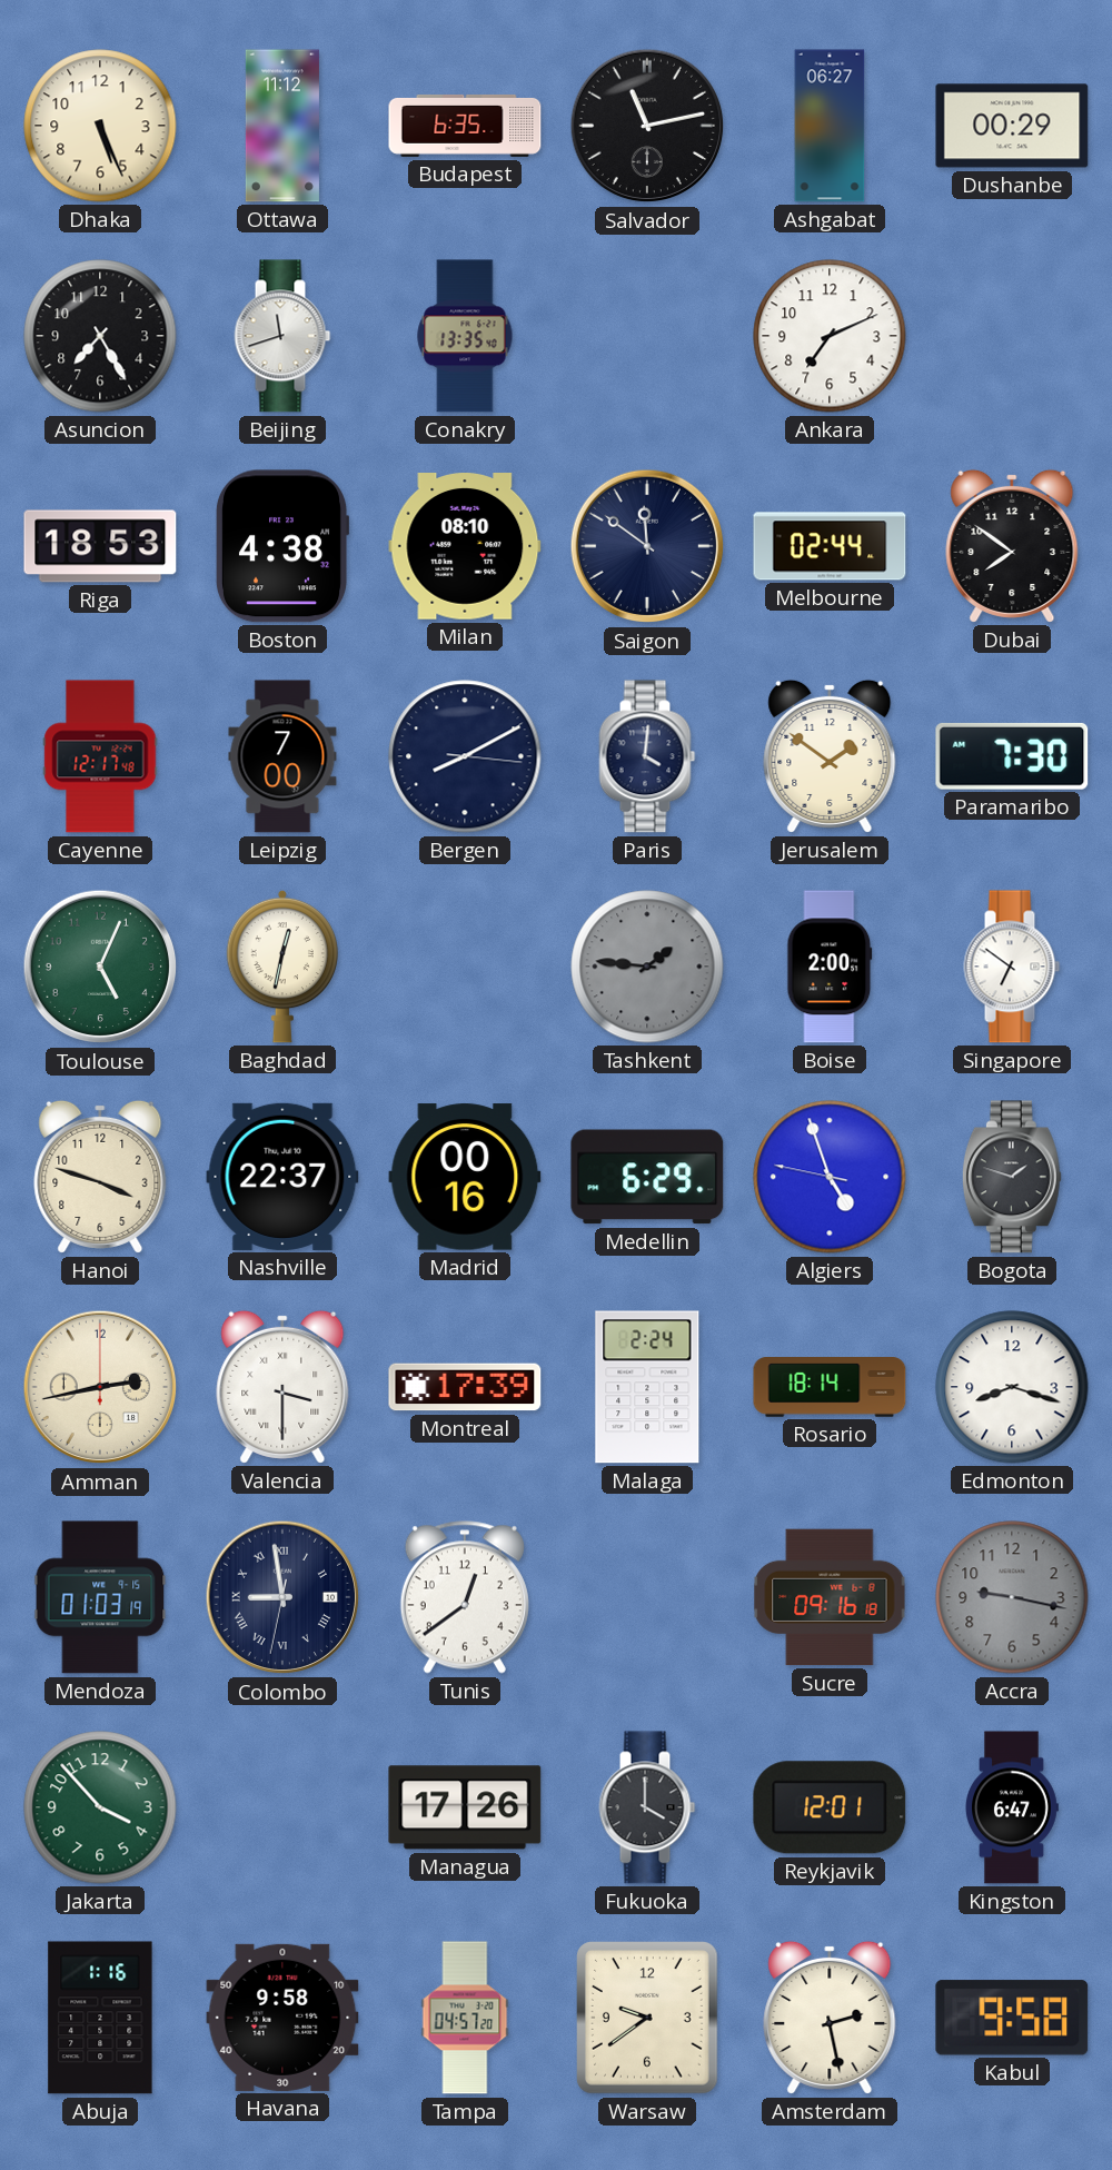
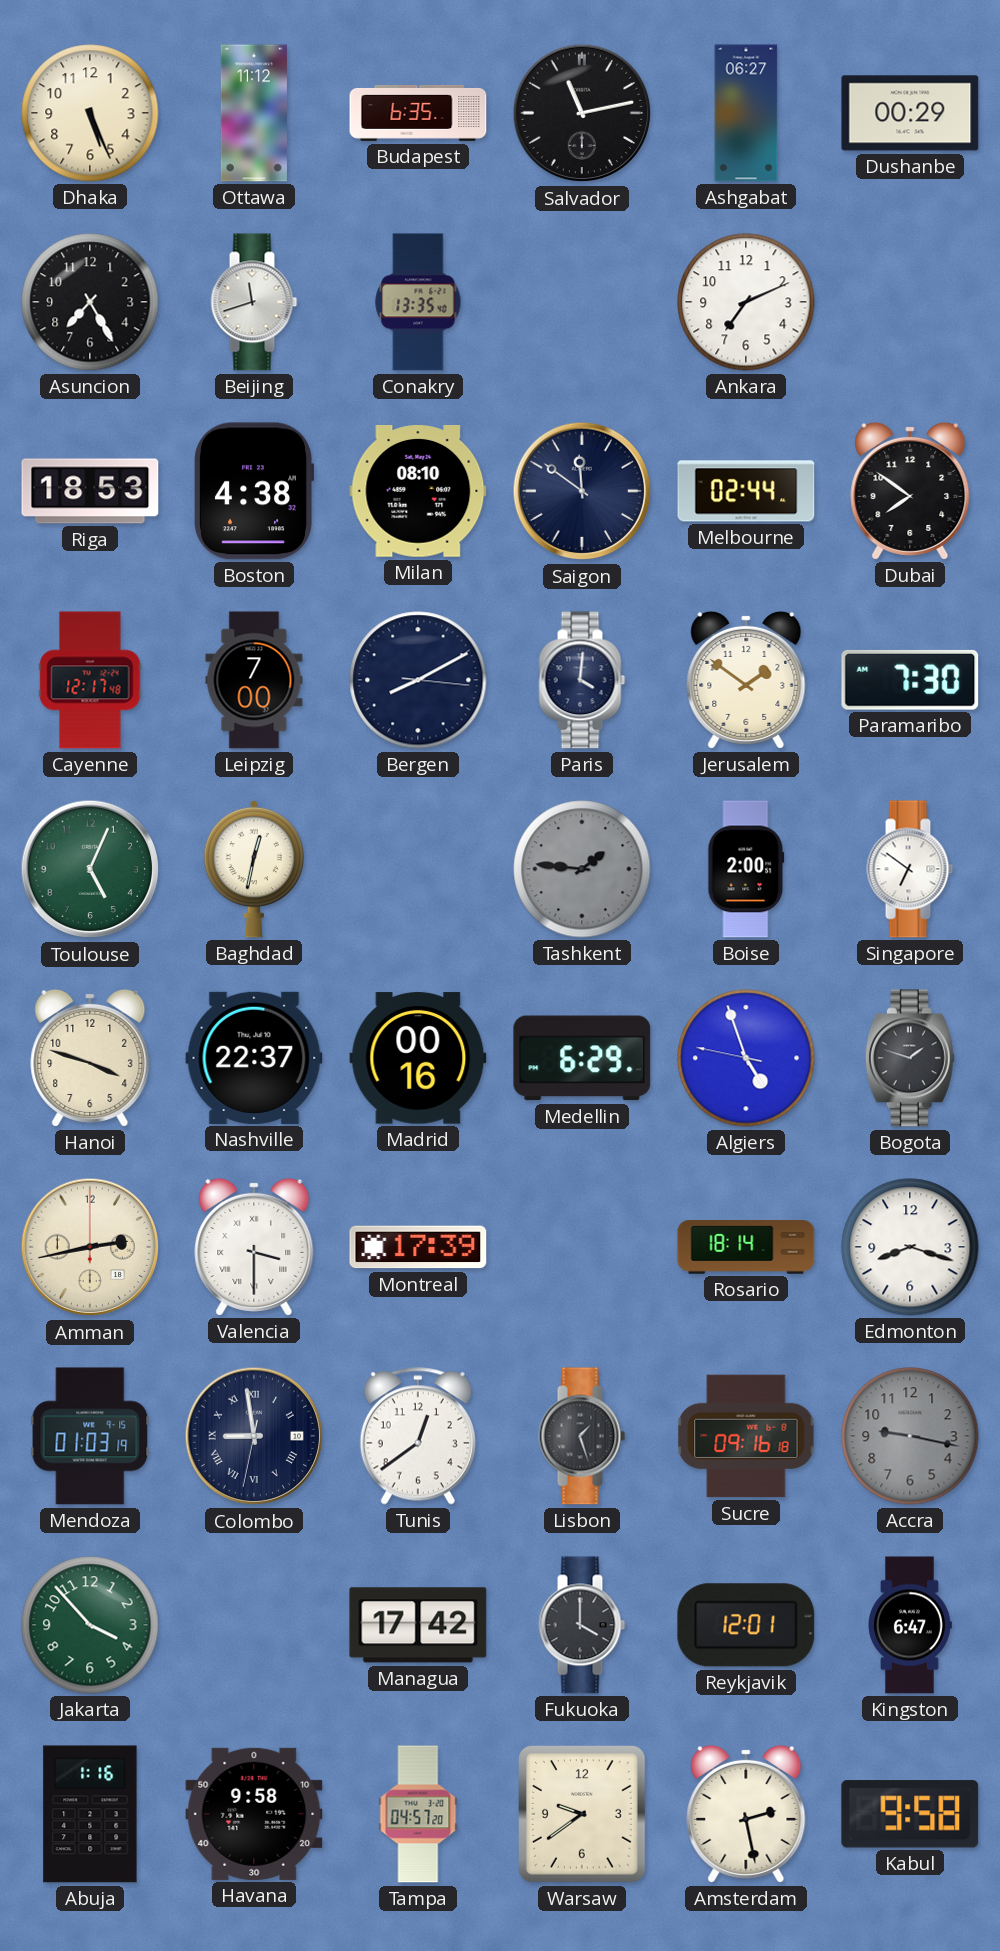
Malaga: 2:24 -> none
Lisbon: none -> 1:27
Managua: 17:26 -> 17:42
